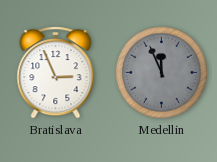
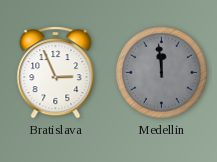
Medellin: 11:56 -> 11:59
